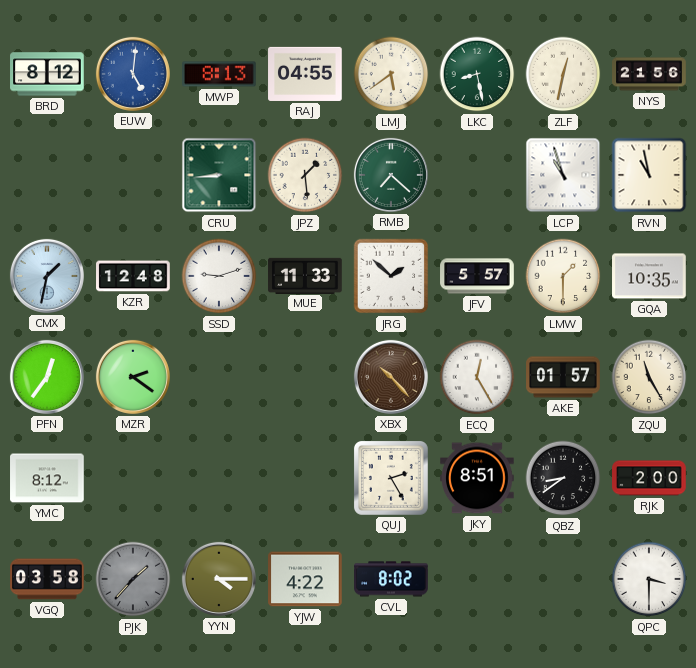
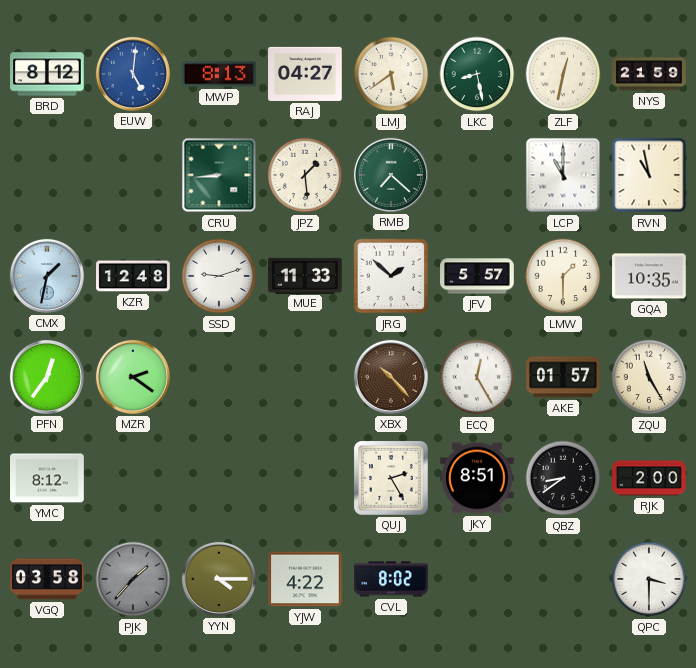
RAJ: 04:55 -> 04:27
NYS: 21:56 -> 21:59
LCP: 10:57 -> 11:00
